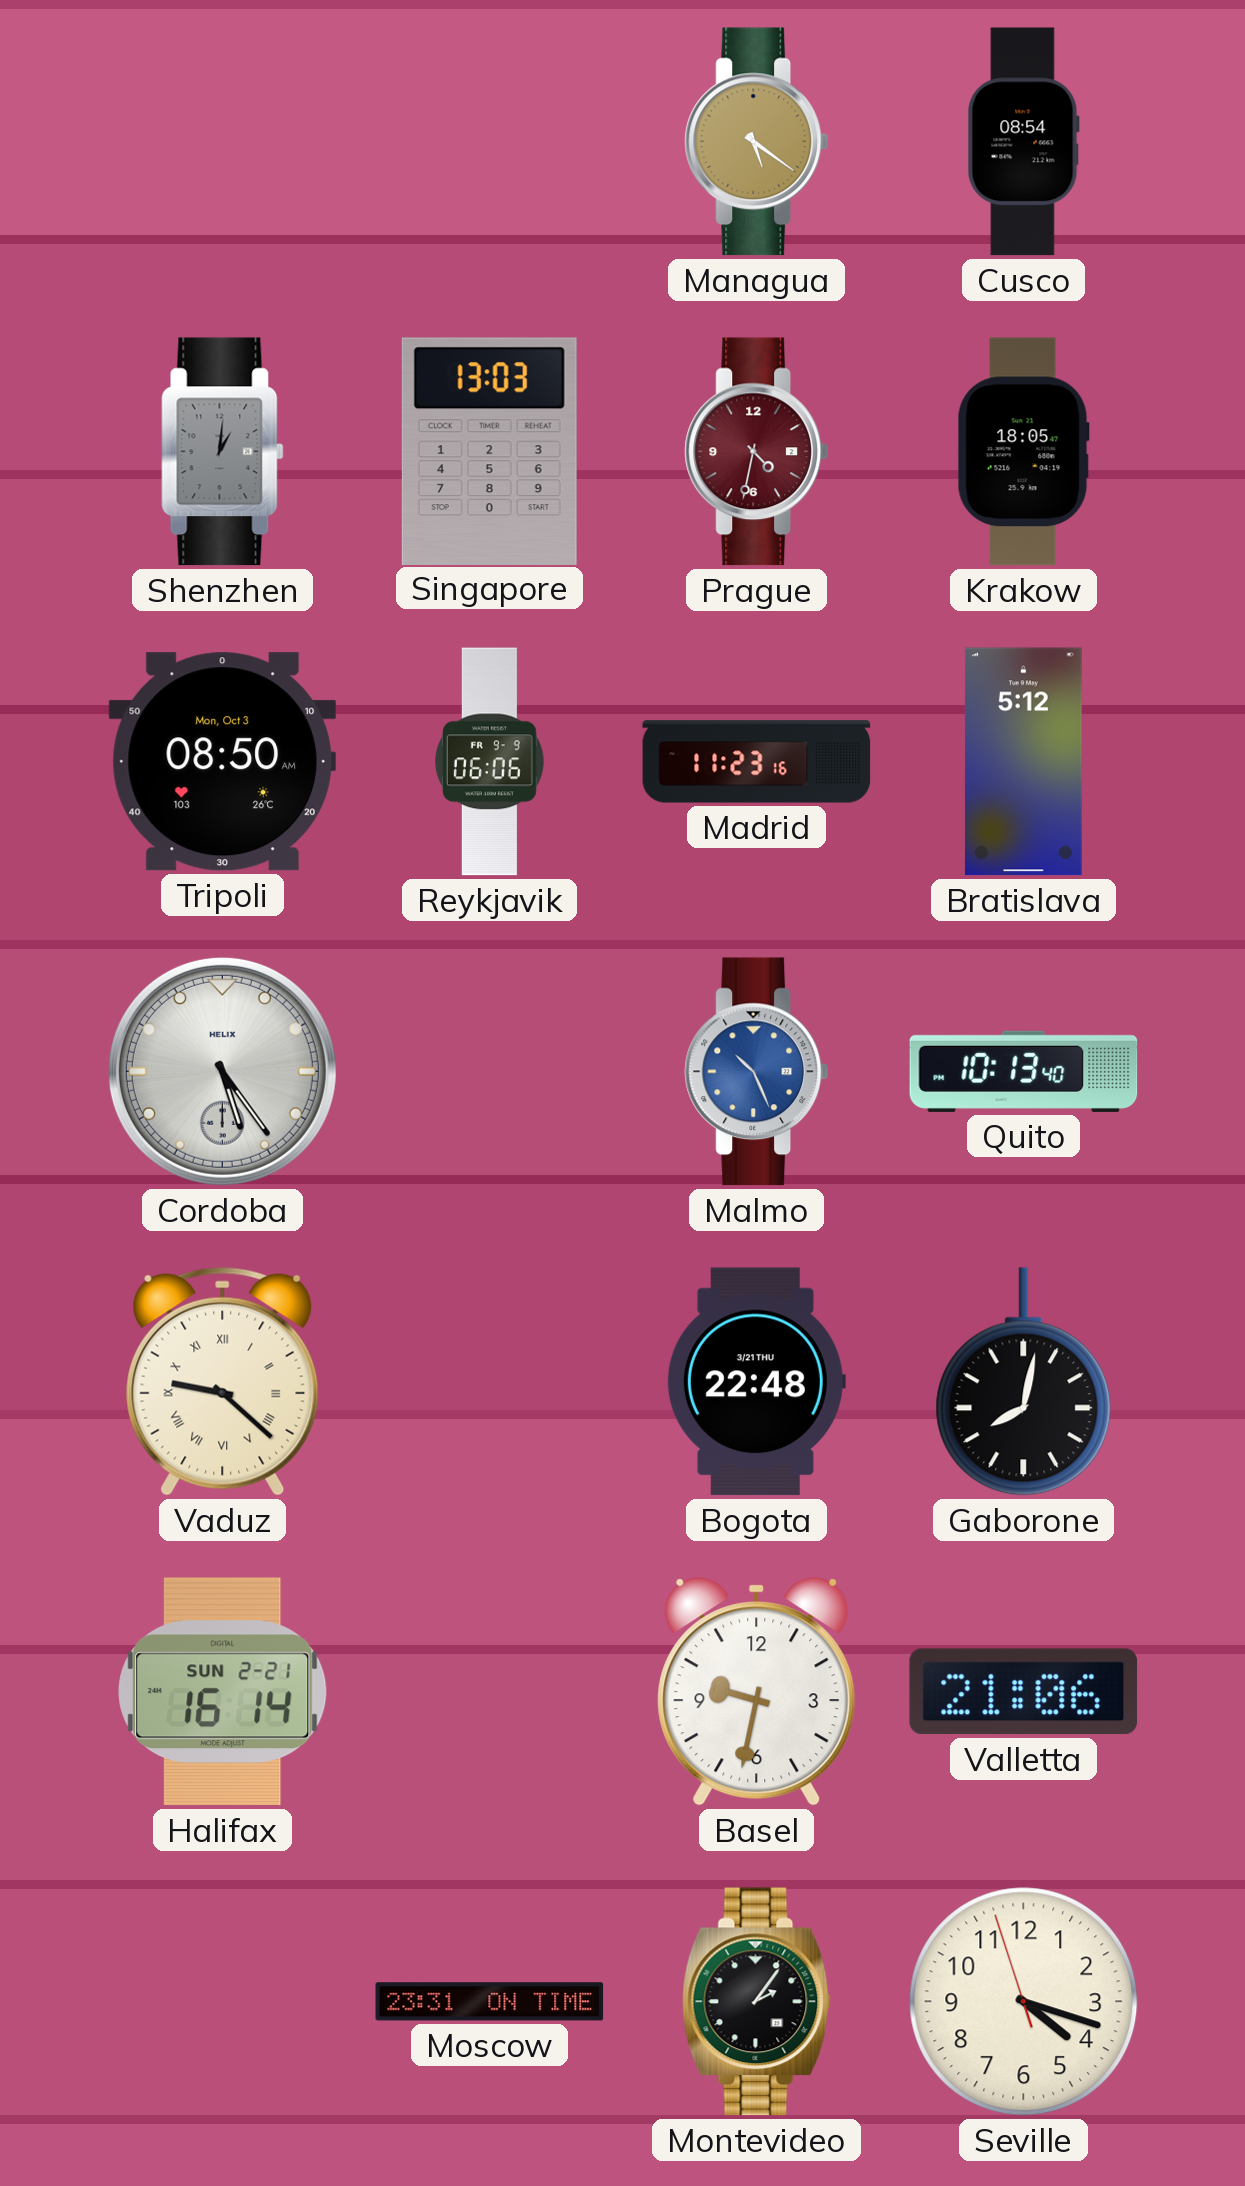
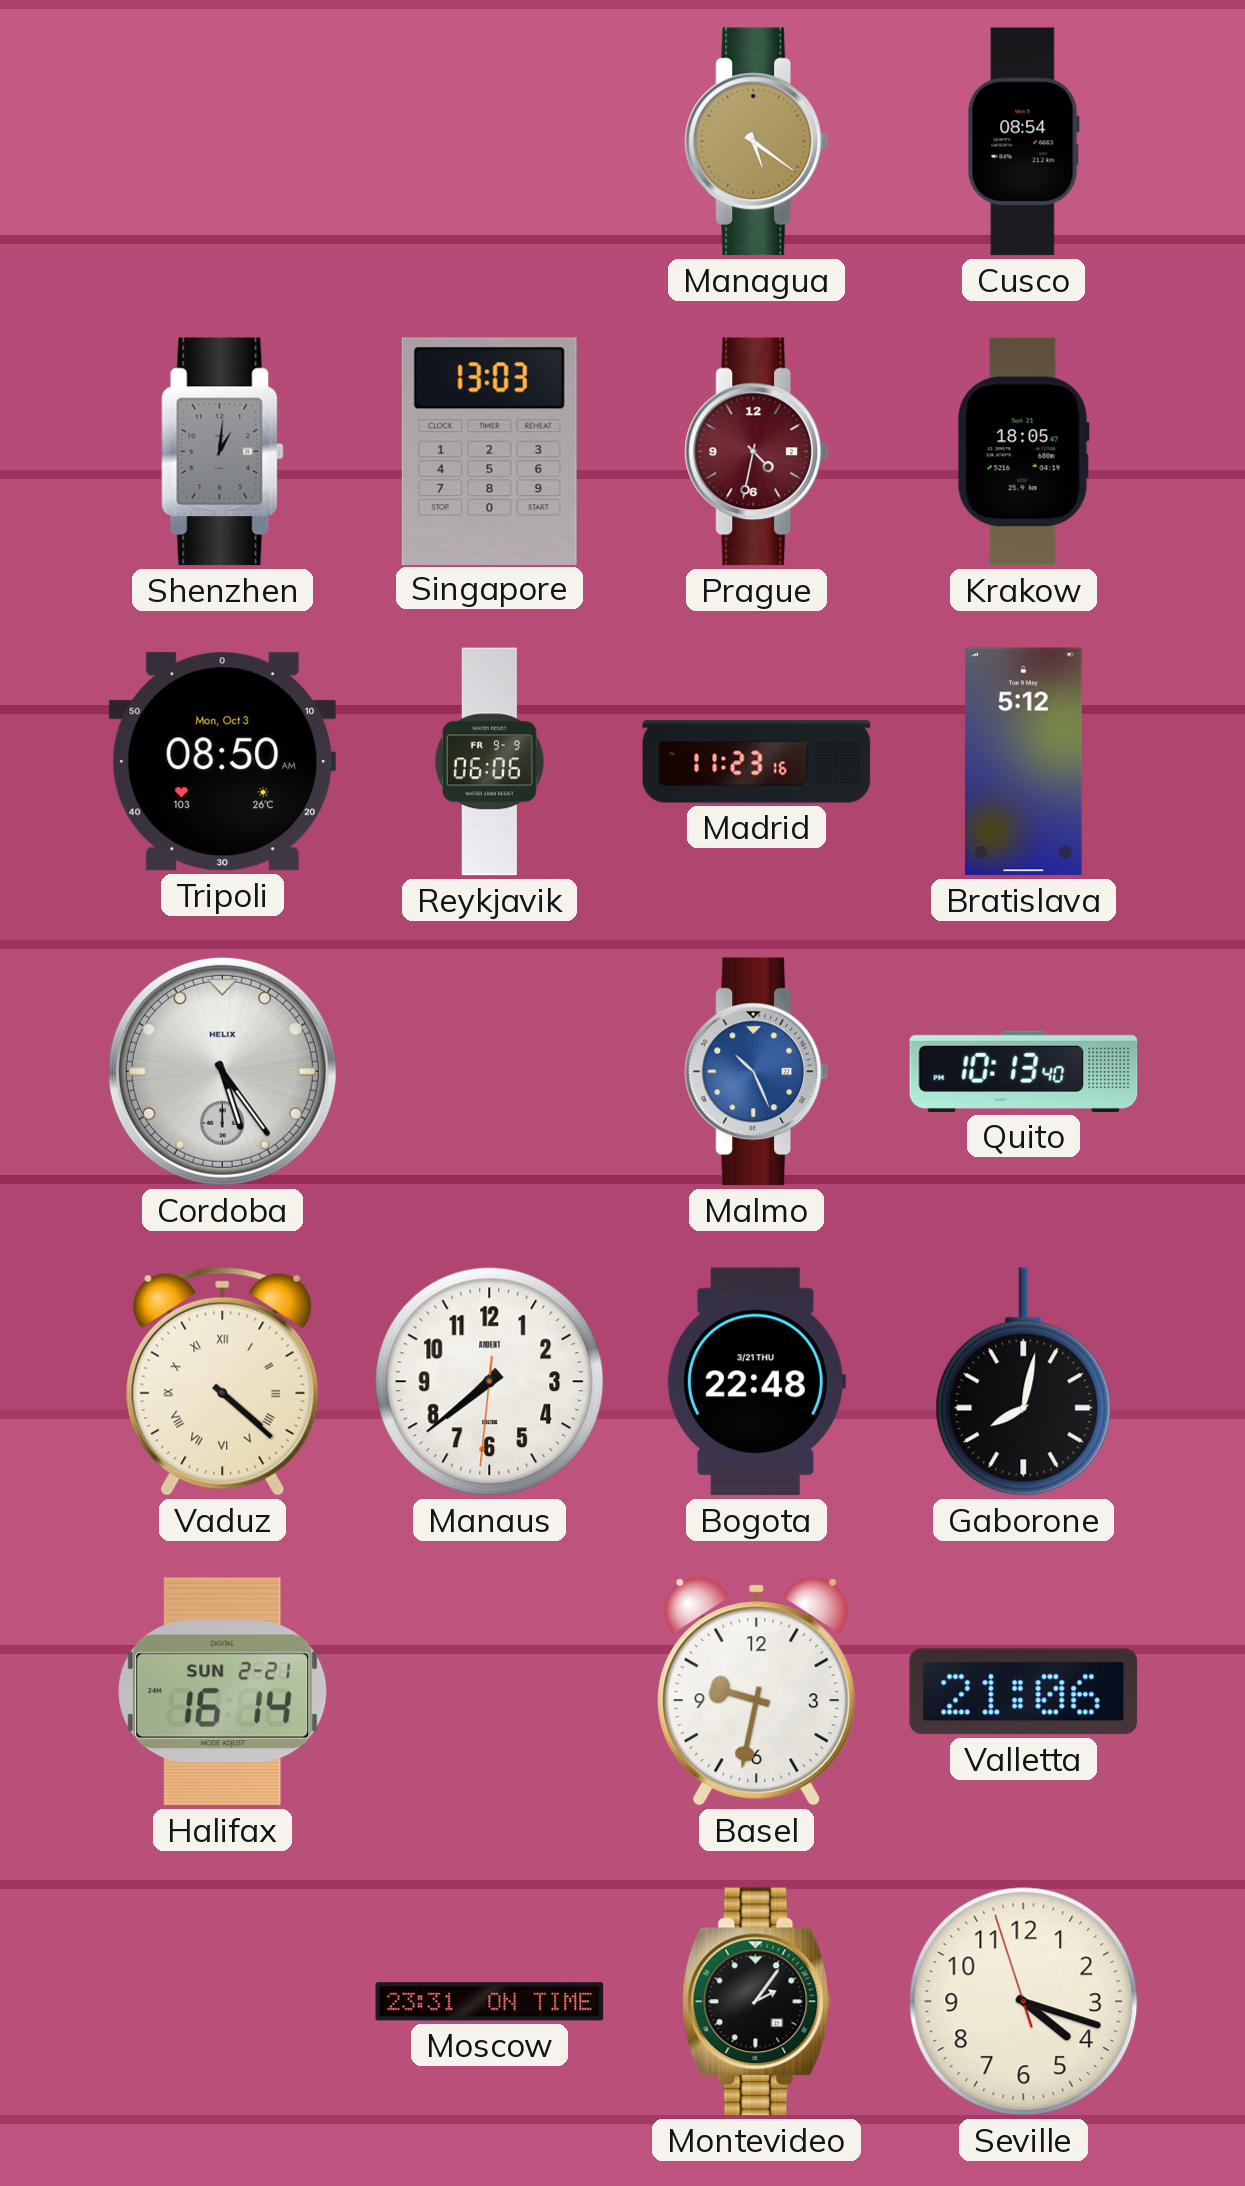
Vaduz: 9:22 -> 4:22
Manaus: none -> 7:38
